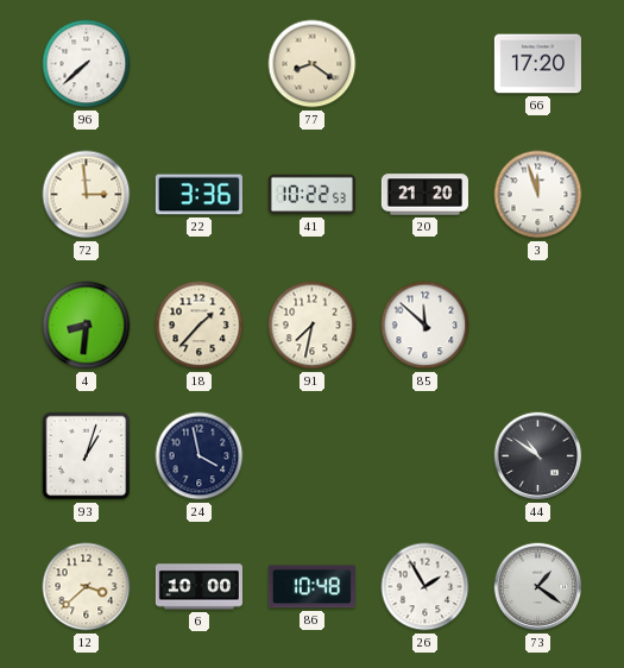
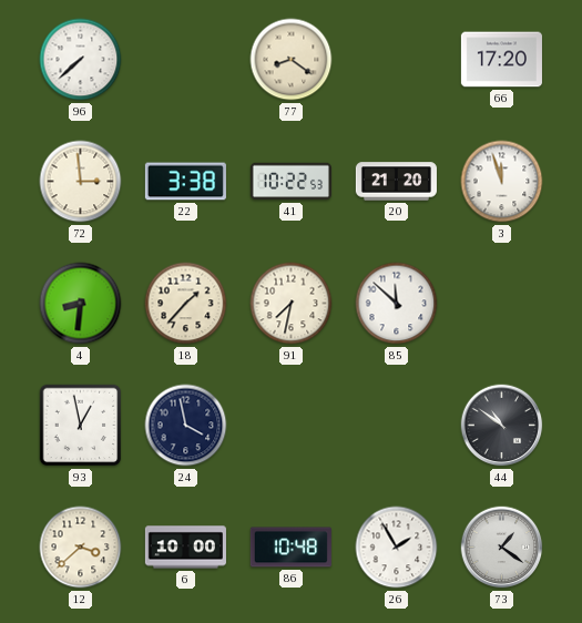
22: 3:36 -> 3:38
93: 1:03 -> 12:58
